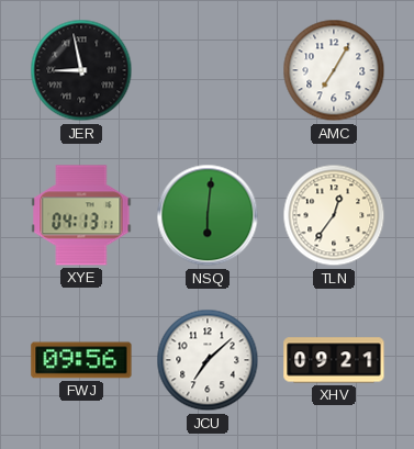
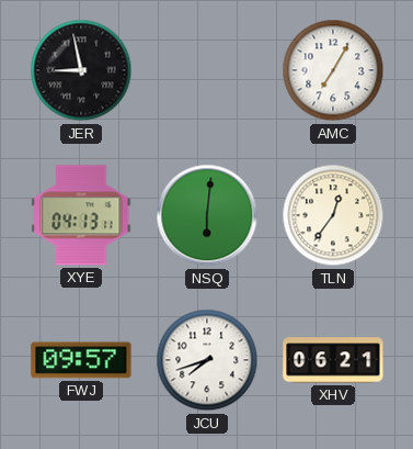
FWJ: 09:56 -> 09:57
JCU: 7:08 -> 7:42
XHV: 09:21 -> 06:21
